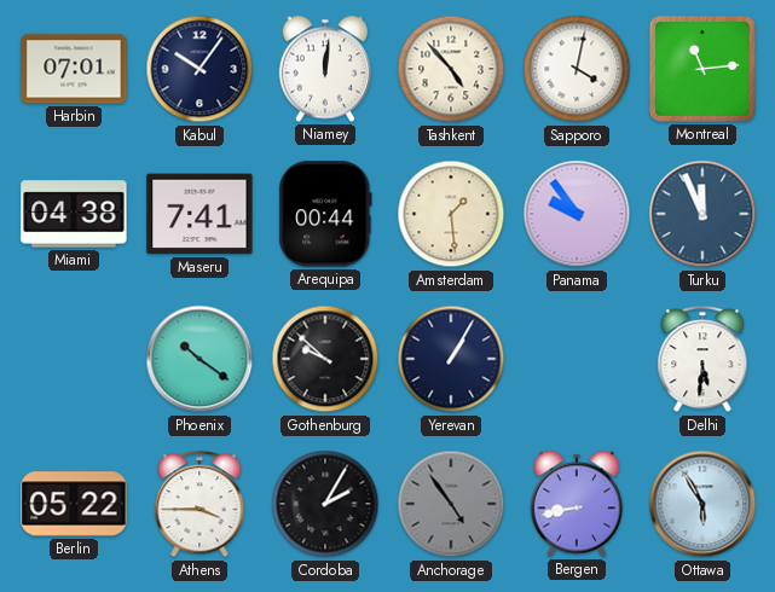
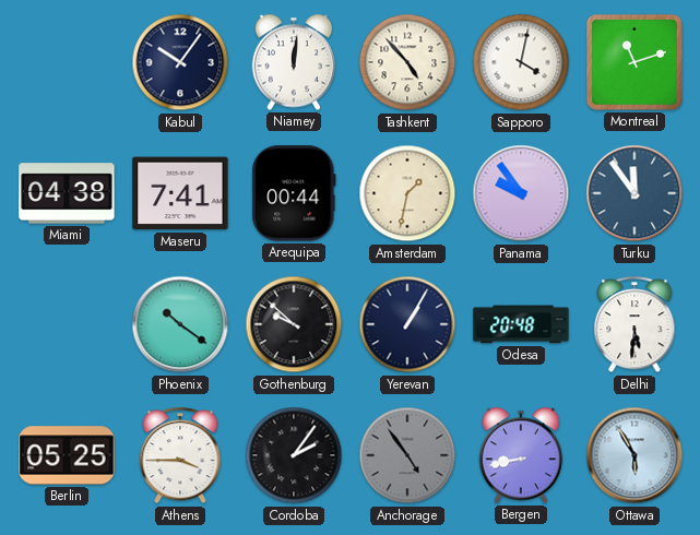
Harbin: 07:01 -> none
Montreal: 11:14 -> 11:12
Amsterdam: 1:29 -> 1:32
Turku: 11:56 -> 11:54
Odesa: none -> 20:48
Berlin: 05:22 -> 05:25
Cordoba: 2:05 -> 2:06
